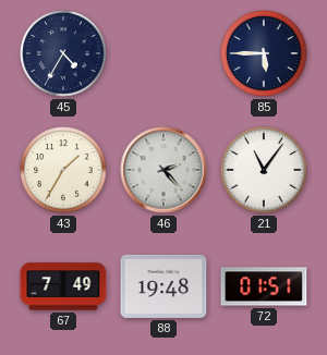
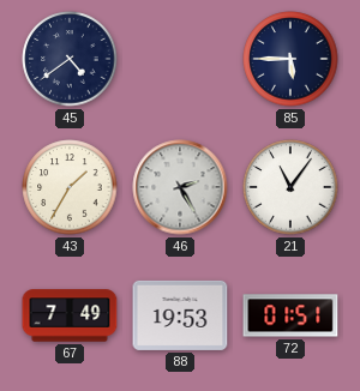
45: 4:35 -> 4:39
46: 2:23 -> 2:25
88: 19:48 -> 19:53
